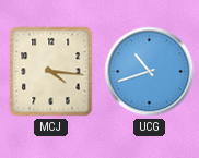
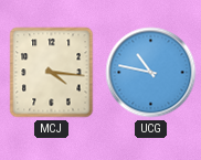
UCG: 10:42 -> 10:47
